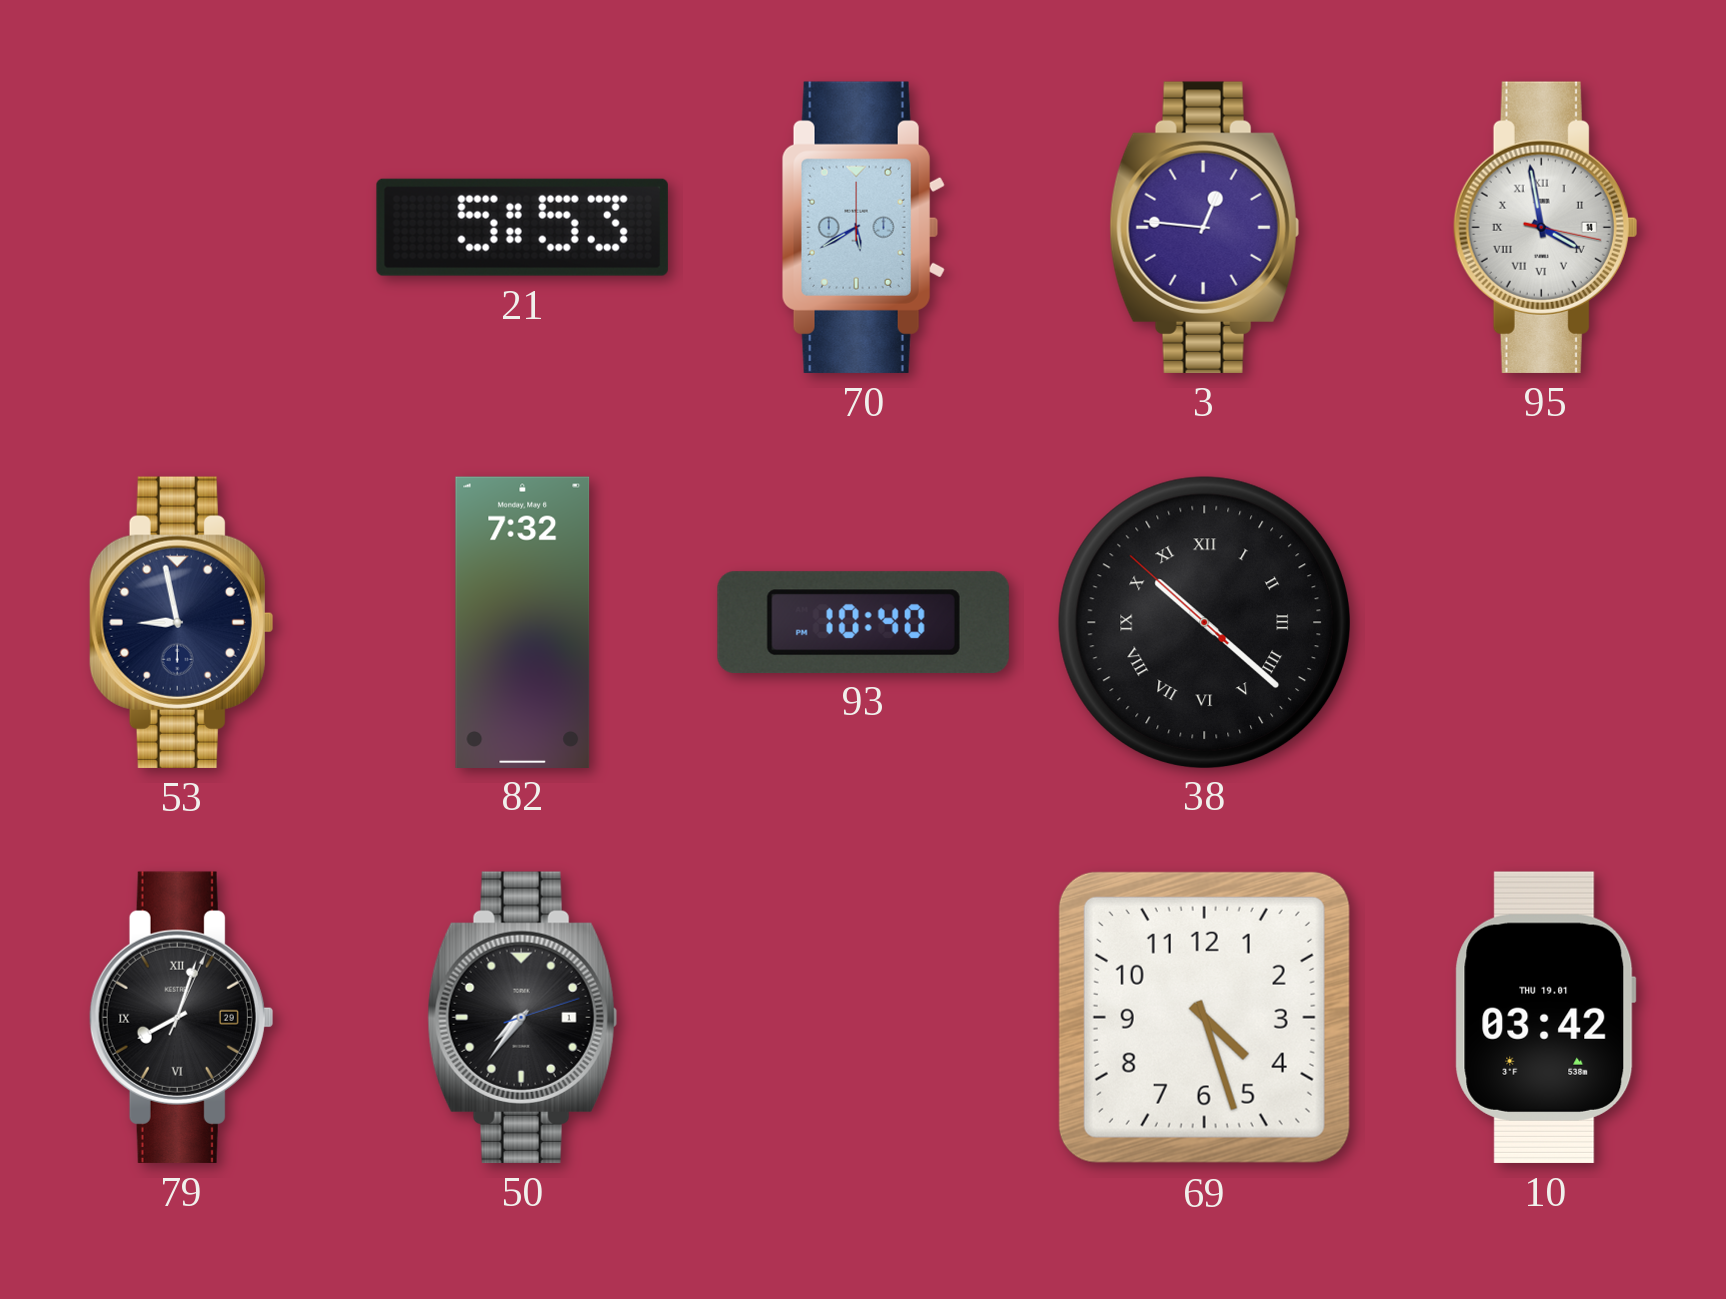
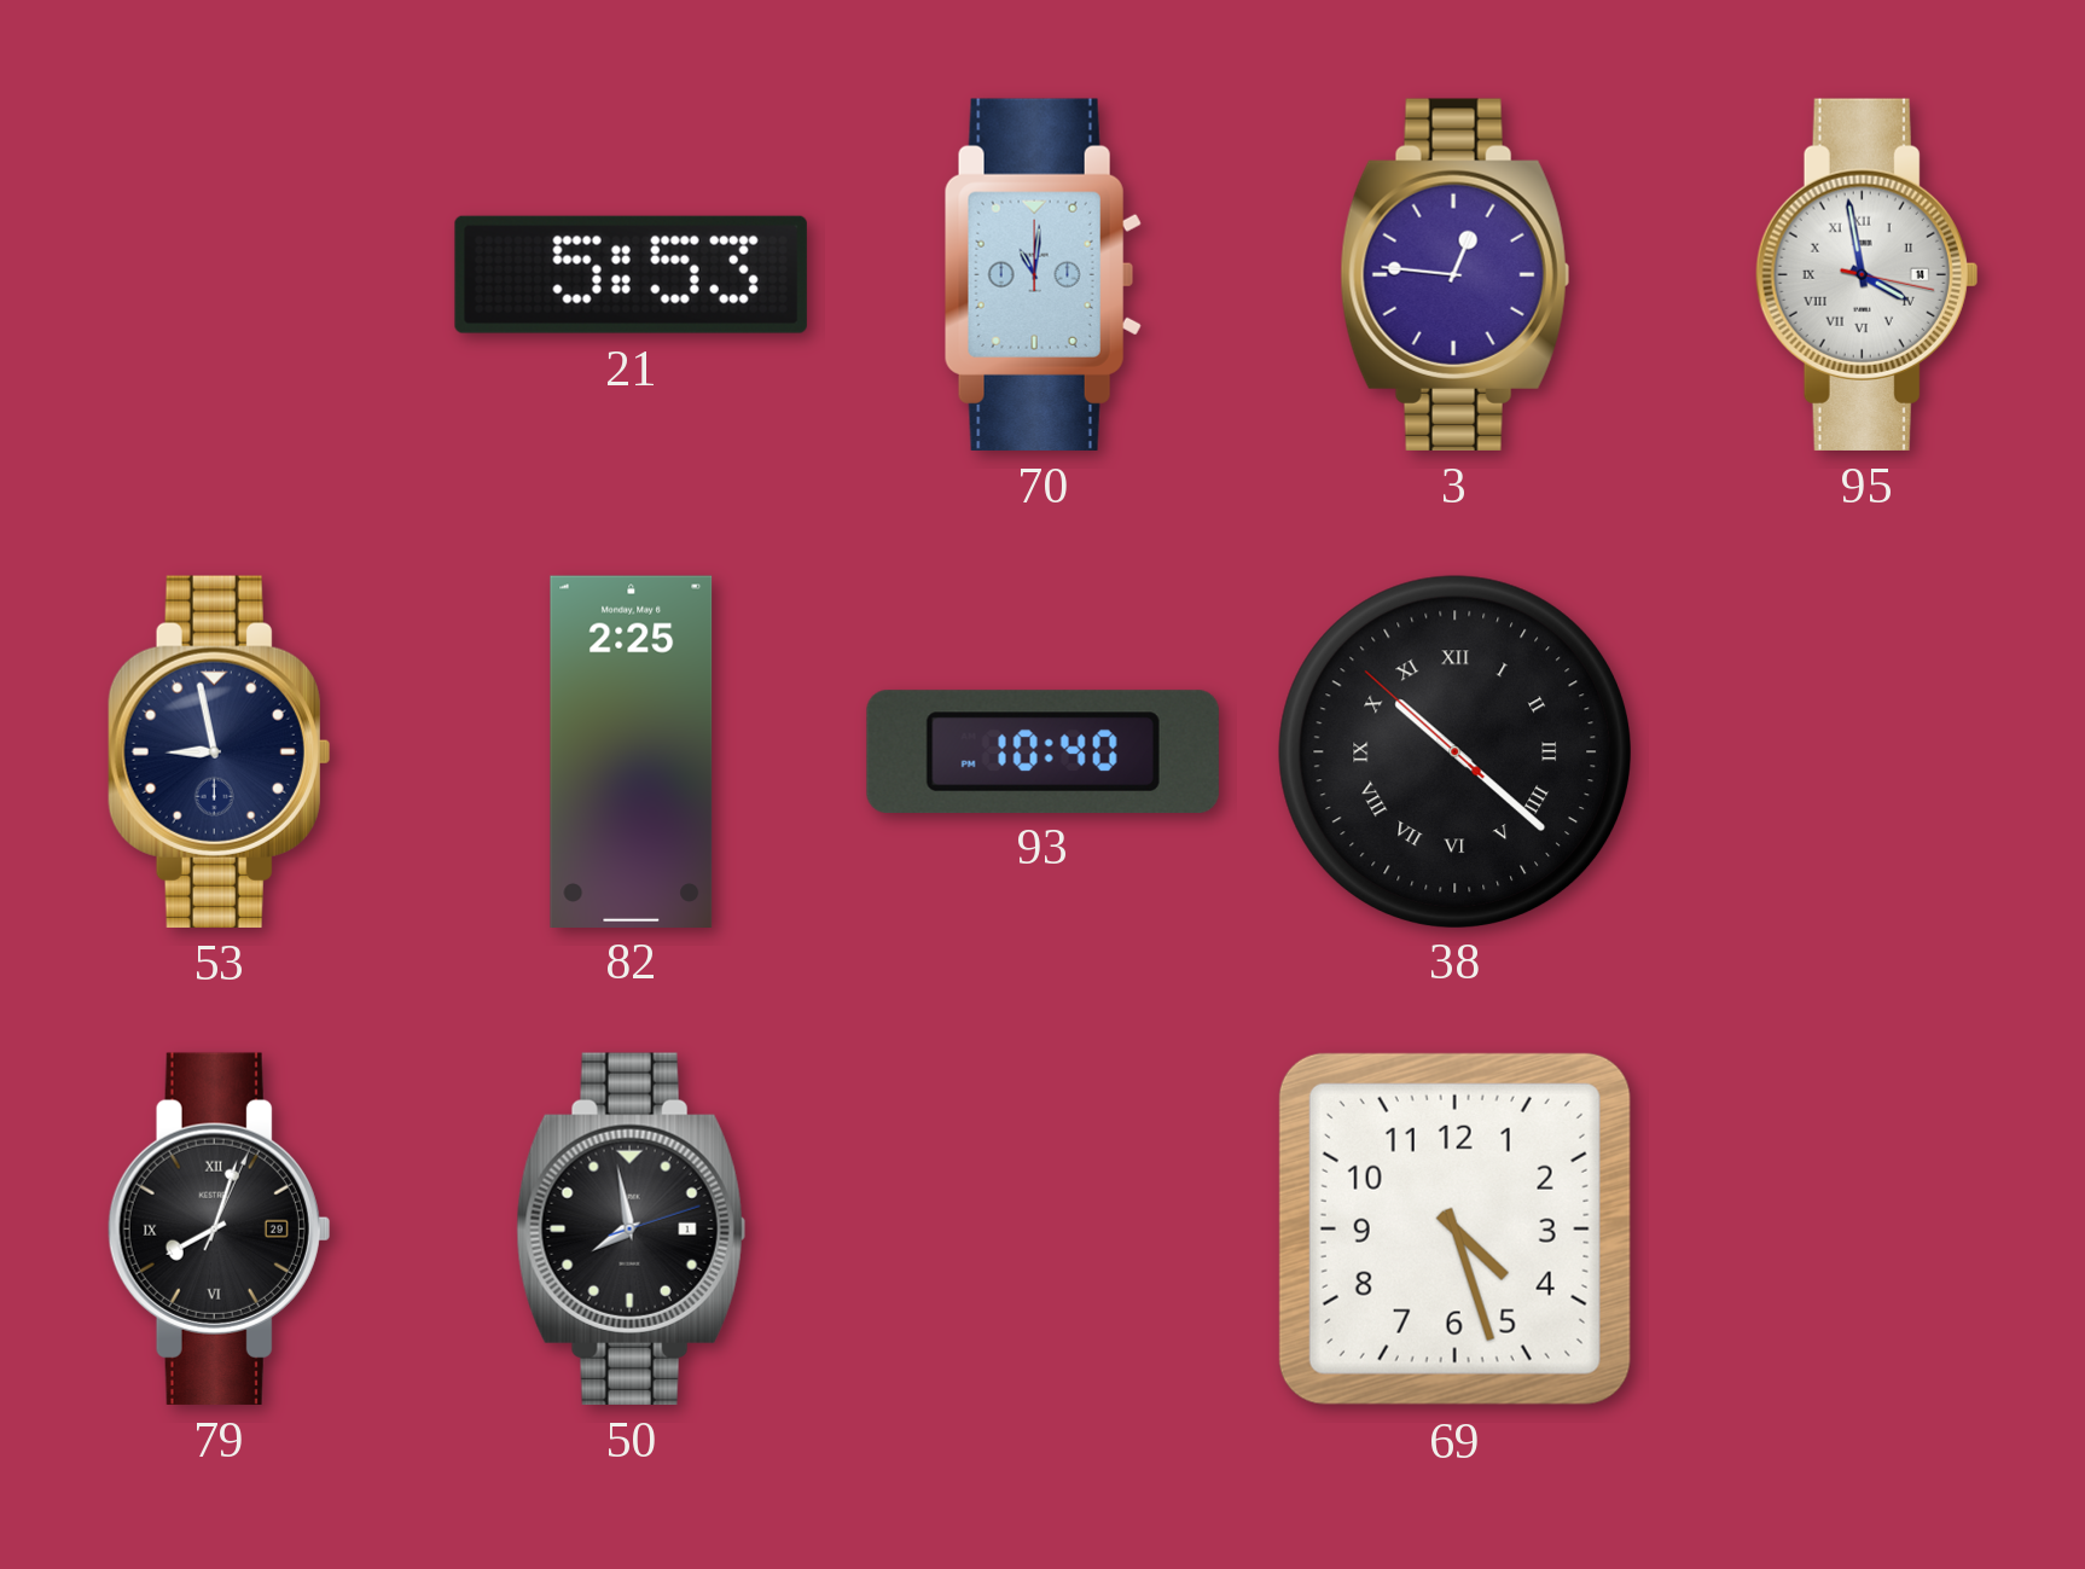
70: 5:40 -> 11:01
82: 7:32 -> 2:25
50: 7:36 -> 7:58
10: 03:42 -> none
